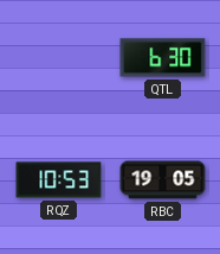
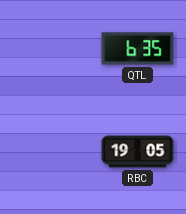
QTL: 6:30 -> 6:35
RQZ: 10:53 -> none
